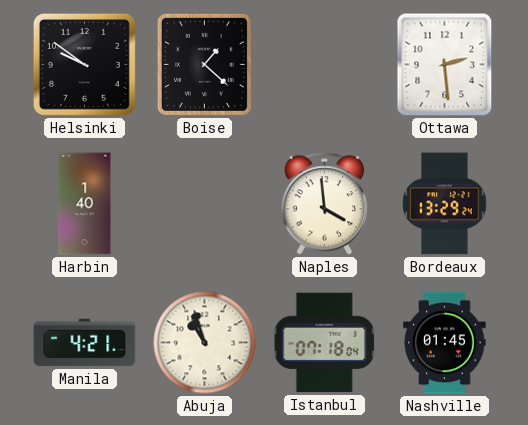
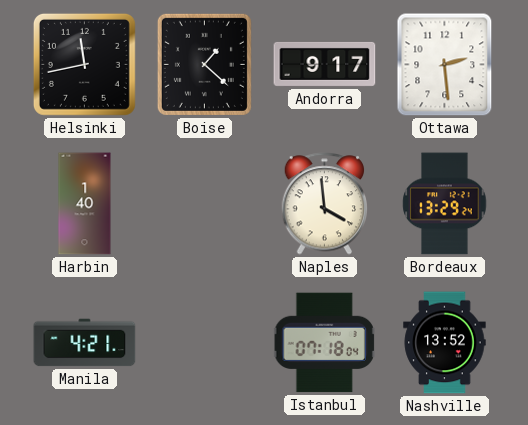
Helsinki: 9:51 -> 11:43
Andorra: none -> 9:17
Abuja: 10:57 -> none
Nashville: 01:45 -> 13:52
